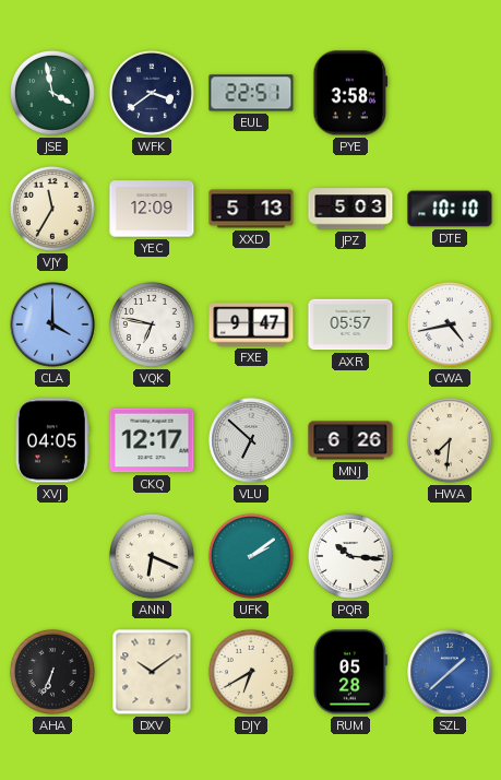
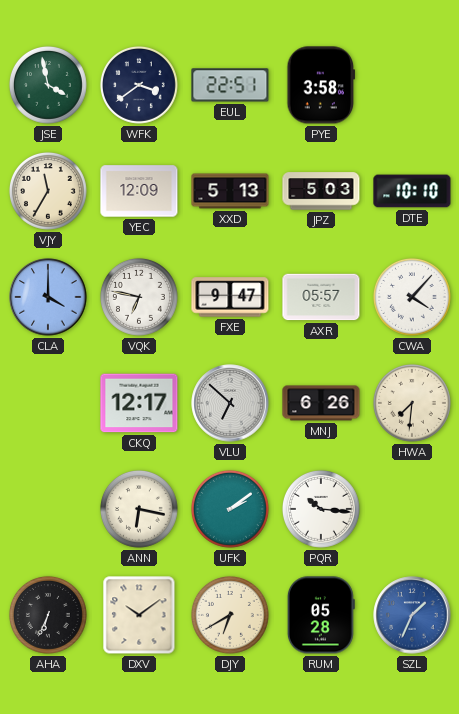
CWA: 4:43 -> 4:07
XVJ: 04:05 -> none
ANN: 6:19 -> 6:17
SZL: 1:38 -> 1:34
